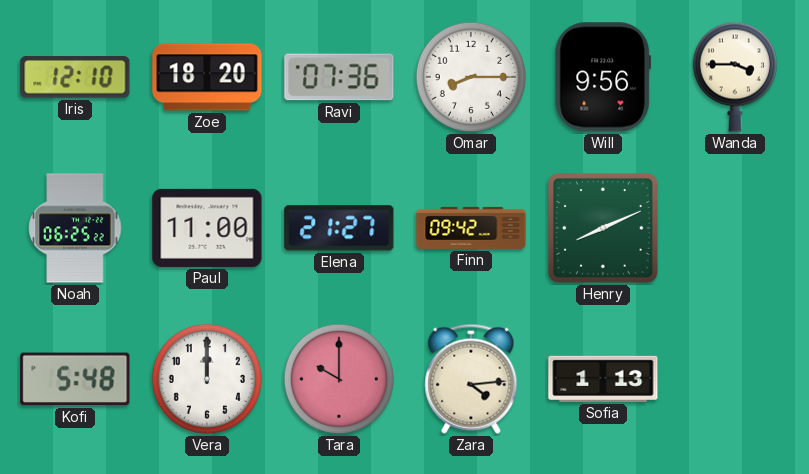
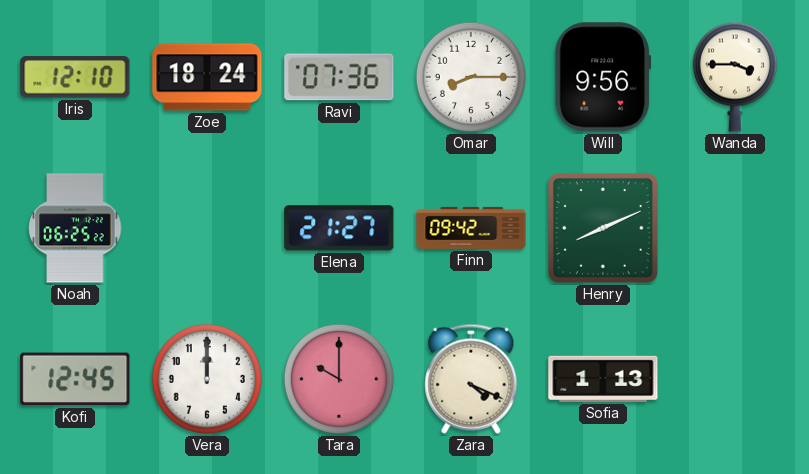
Zoe: 18:20 -> 18:24
Paul: 11:00 -> none
Kofi: 5:48 -> 12:45
Zara: 4:14 -> 4:19
